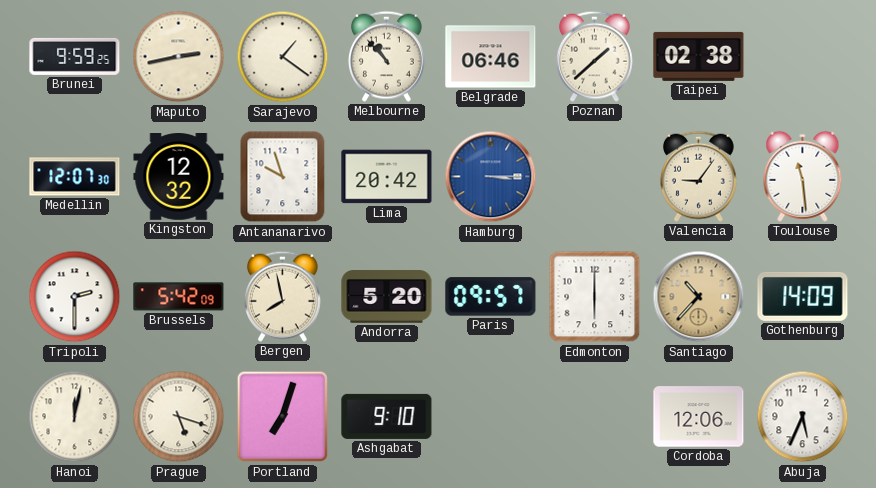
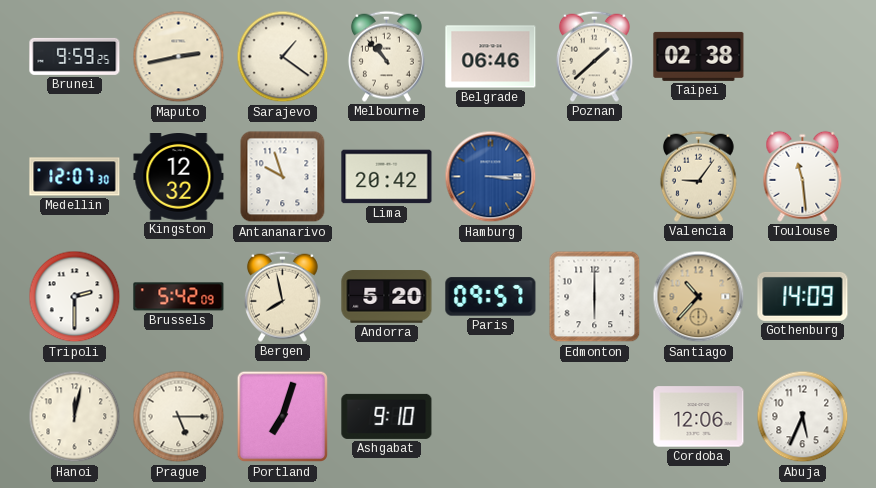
Prague: 5:18 -> 5:15
